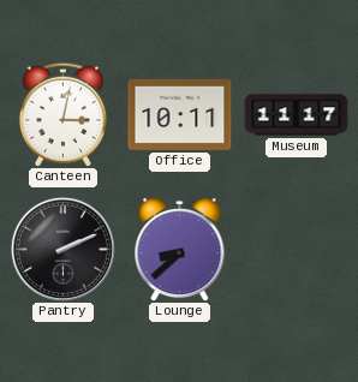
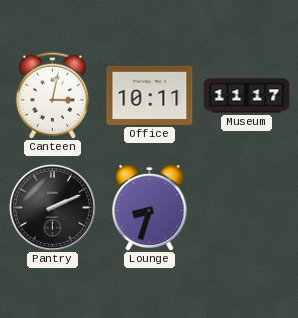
Lounge: 8:38 -> 8:33
